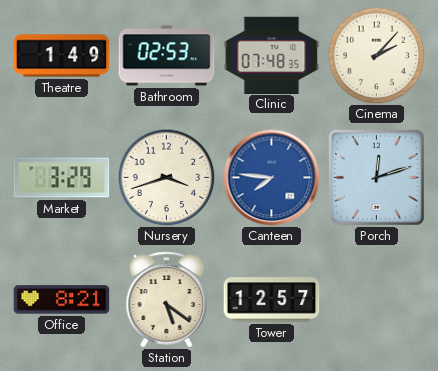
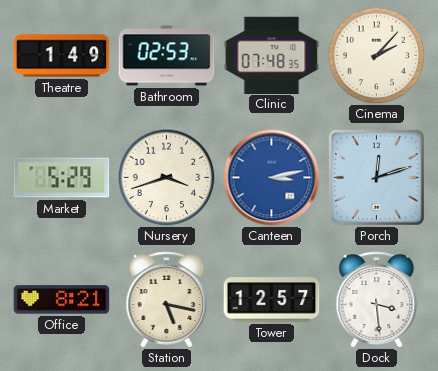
Market: 3:29 -> 5:29
Canteen: 7:46 -> 3:13
Station: 5:21 -> 5:17
Dock: none -> 3:29
